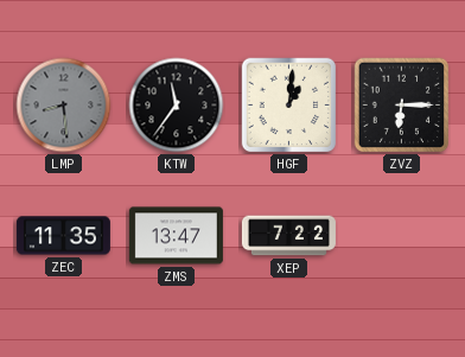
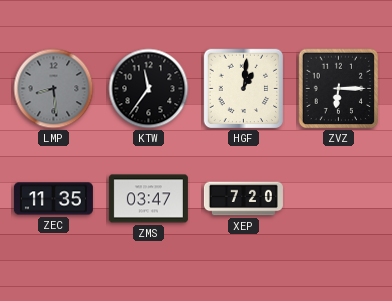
ZMS: 13:47 -> 03:47
XEP: 7:22 -> 7:20
